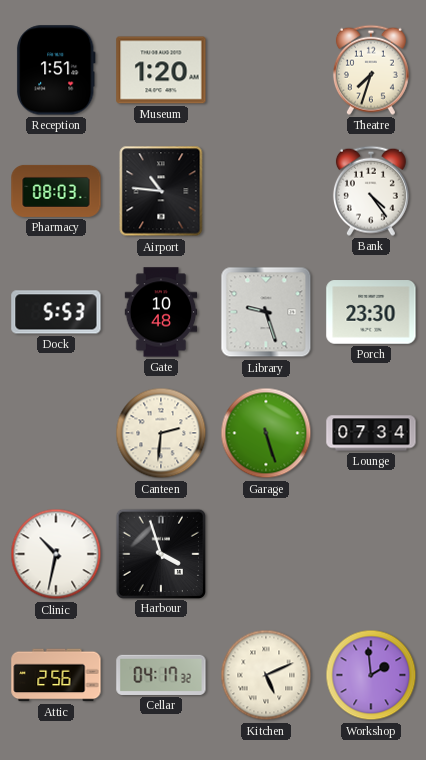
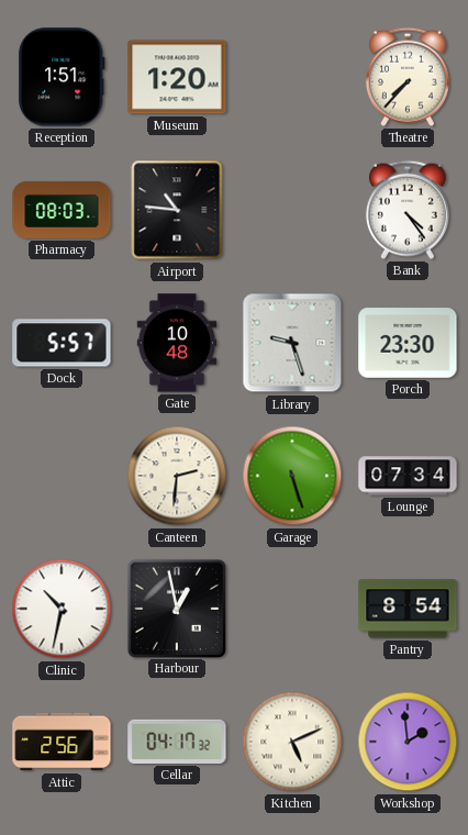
Theatre: 7:33 -> 7:37
Dock: 5:53 -> 5:57
Harbour: 3:57 -> 12:58
Pantry: none -> 8:54
